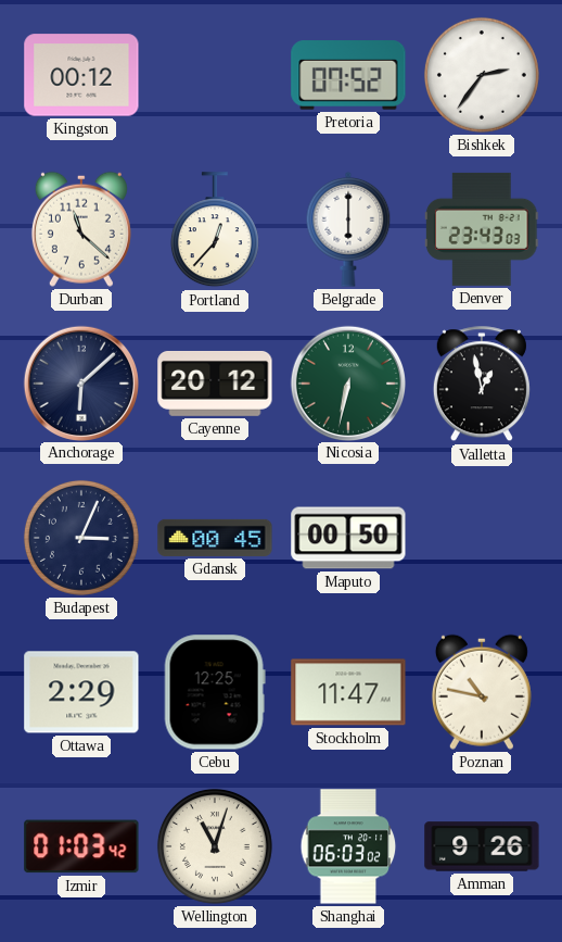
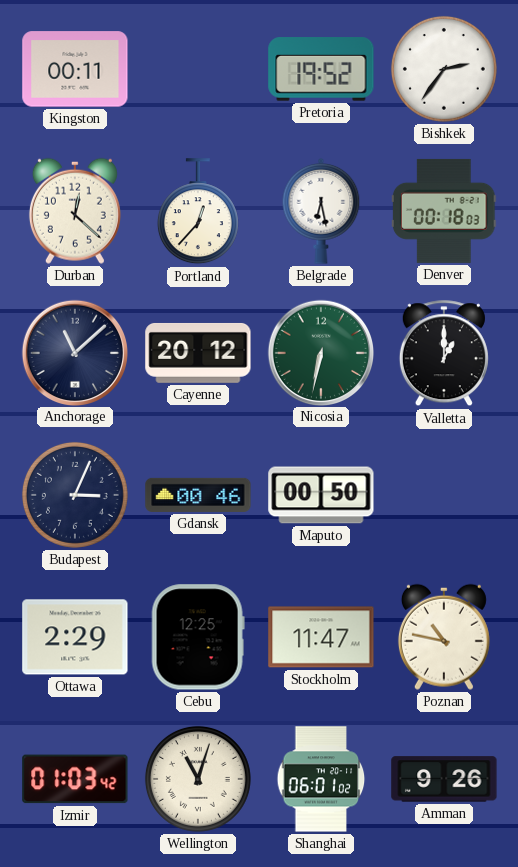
Kingston: 00:12 -> 00:11
Pretoria: 07:52 -> 19:52
Durban: 11:22 -> 12:22
Belgrade: 6:00 -> 6:28
Denver: 23:43 -> 00:18
Anchorage: 6:08 -> 11:08
Valletta: 12:58 -> 1:00
Gdansk: 00:45 -> 00:46
Shanghai: 06:03 -> 06:01
